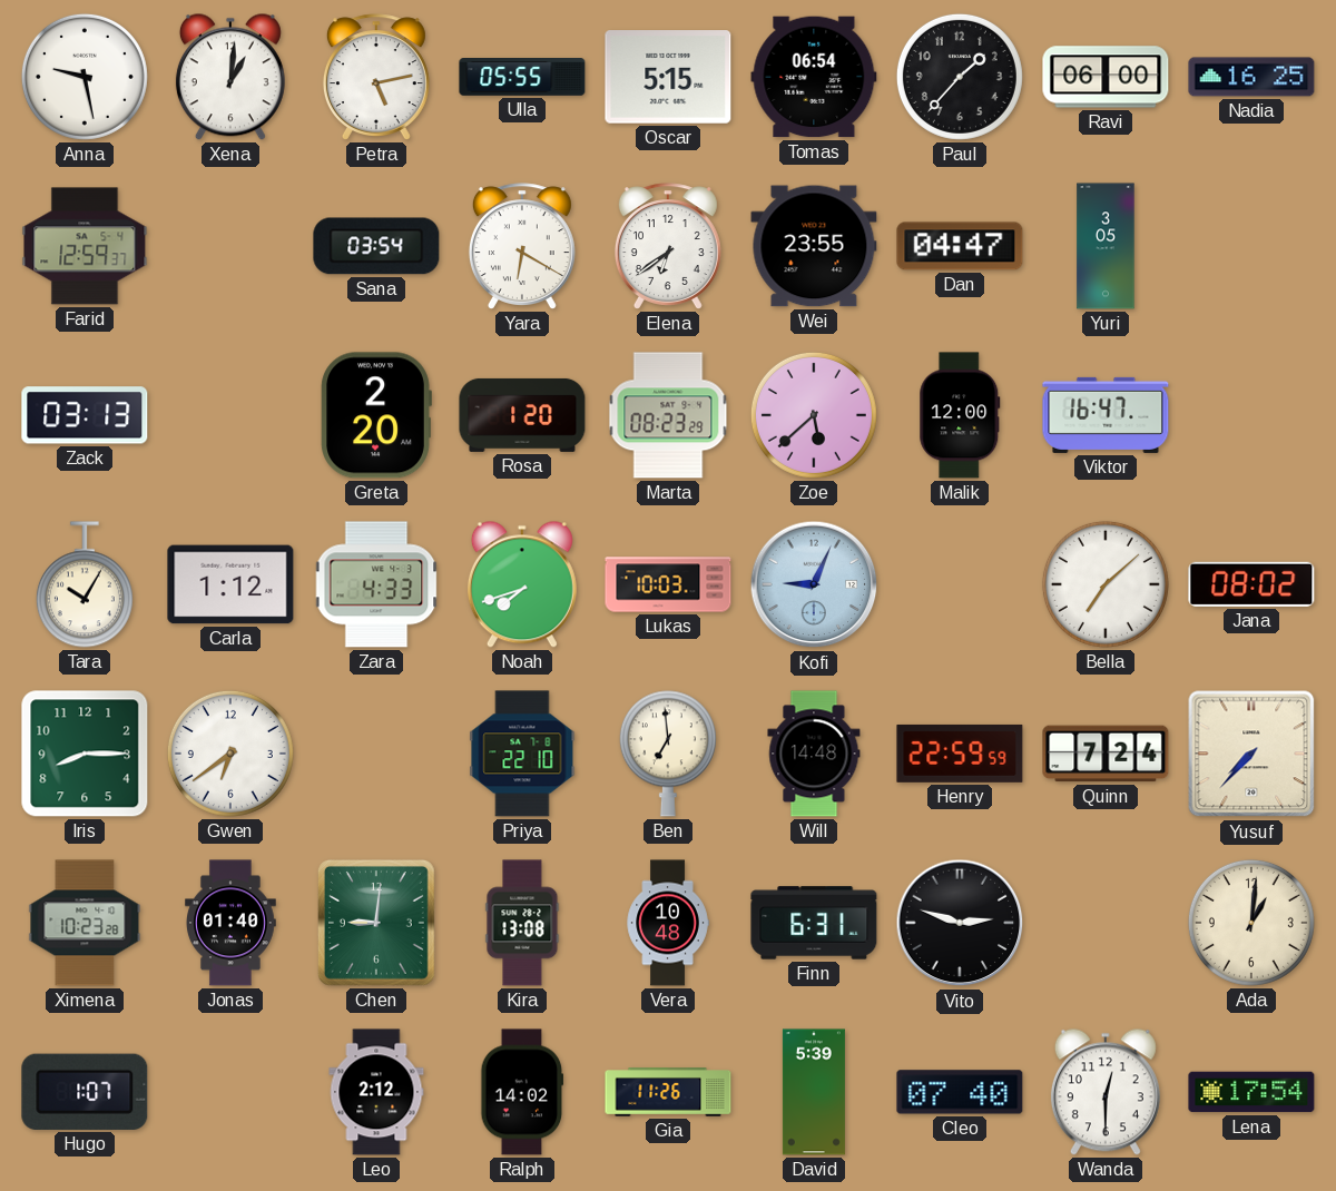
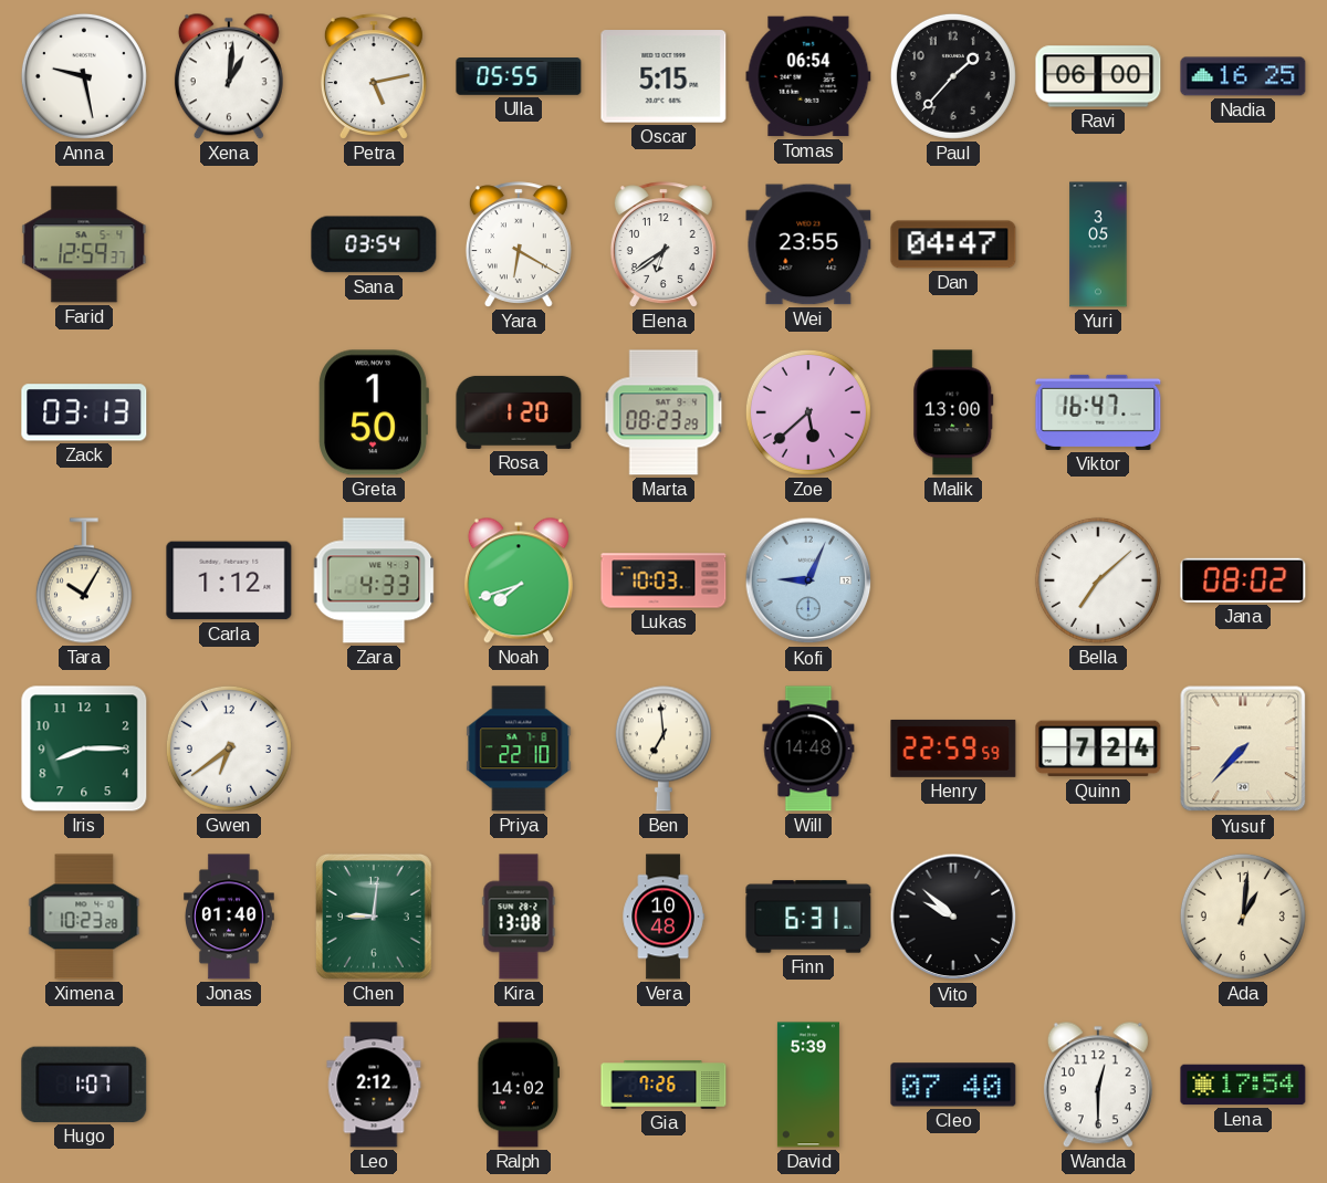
Greta: 2:20 -> 1:50
Malik: 12:00 -> 13:00
Vito: 2:48 -> 9:52
Gia: 11:26 -> 7:26
